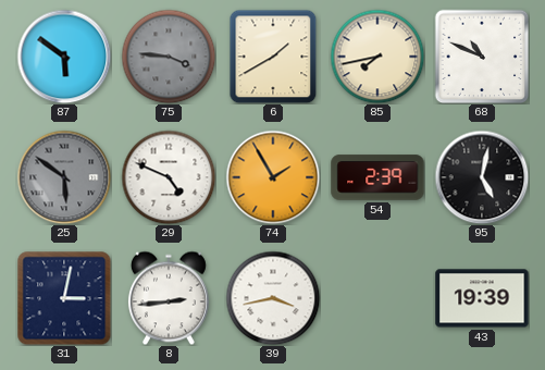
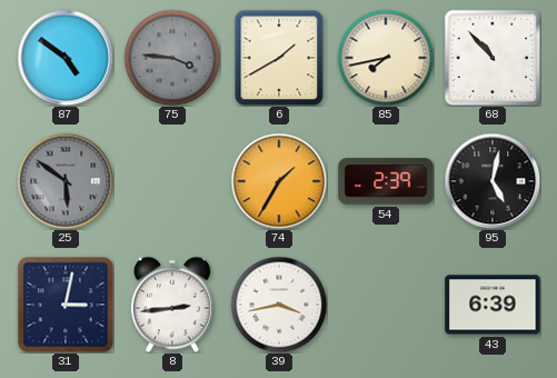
87: 5:51 -> 4:51
68: 10:49 -> 10:53
29: 4:49 -> none
74: 1:55 -> 1:35
43: 19:39 -> 6:39
